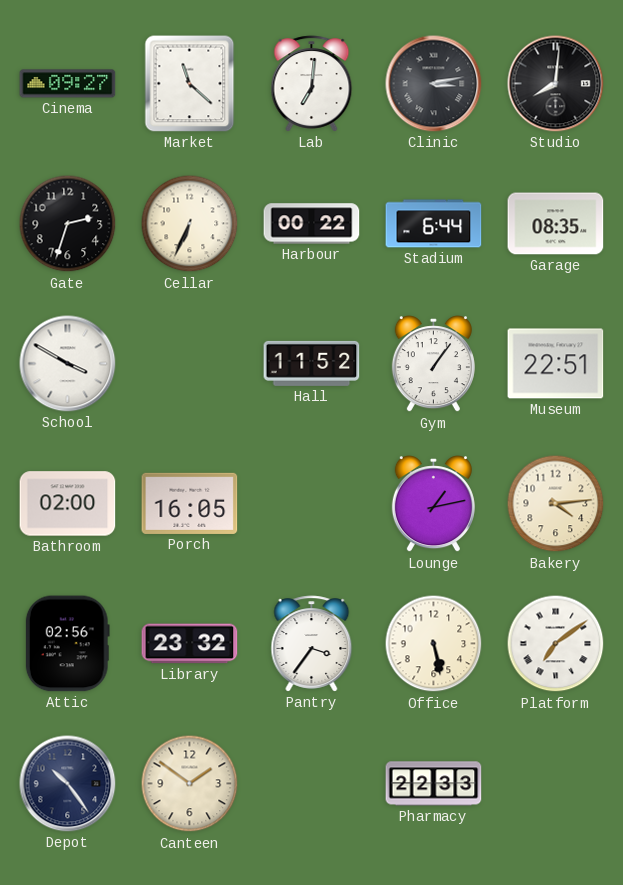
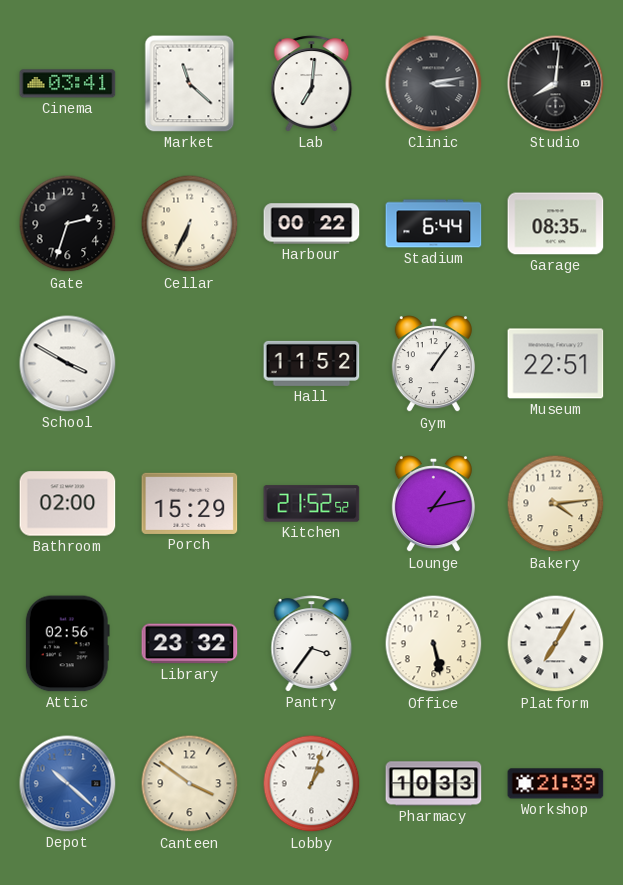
Cinema: 09:27 -> 03:41
Porch: 16:05 -> 15:29
Kitchen: none -> 21:52
Platform: 7:09 -> 7:05
Depot: 10:24 -> 10:22
Depot dial: navy -> blue
Canteen: 1:51 -> 3:51
Lobby: none -> 1:03
Pharmacy: 22:33 -> 10:33
Workshop: none -> 21:39
